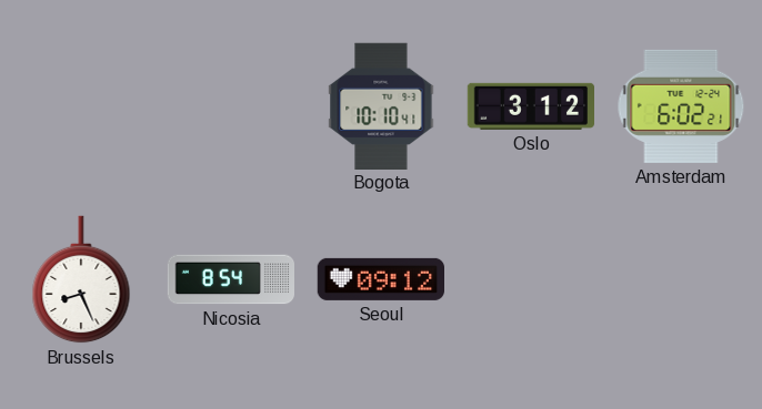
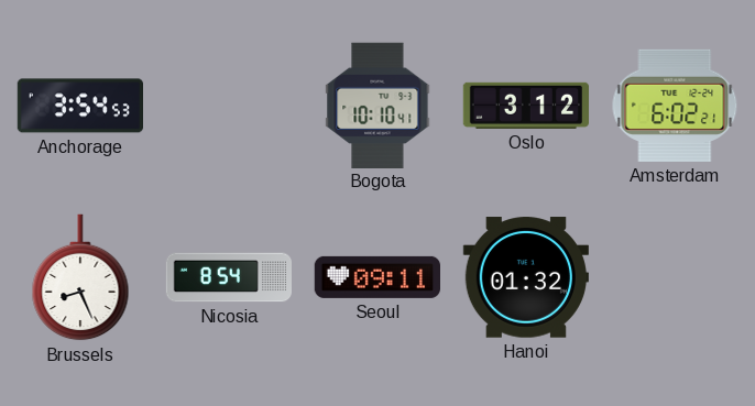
Anchorage: none -> 3:54
Seoul: 09:12 -> 09:11
Hanoi: none -> 01:32
